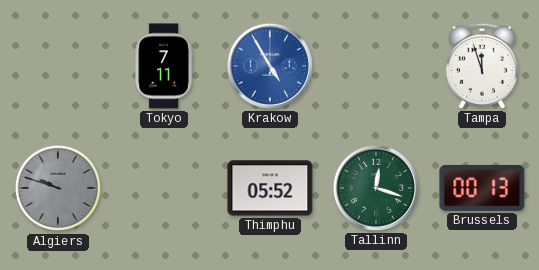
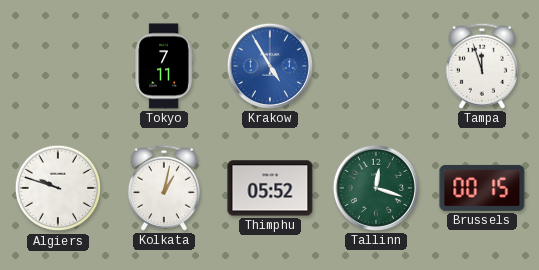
Algiers dial: grey -> white
Kolkata: none -> 1:02
Brussels: 00:13 -> 00:15
